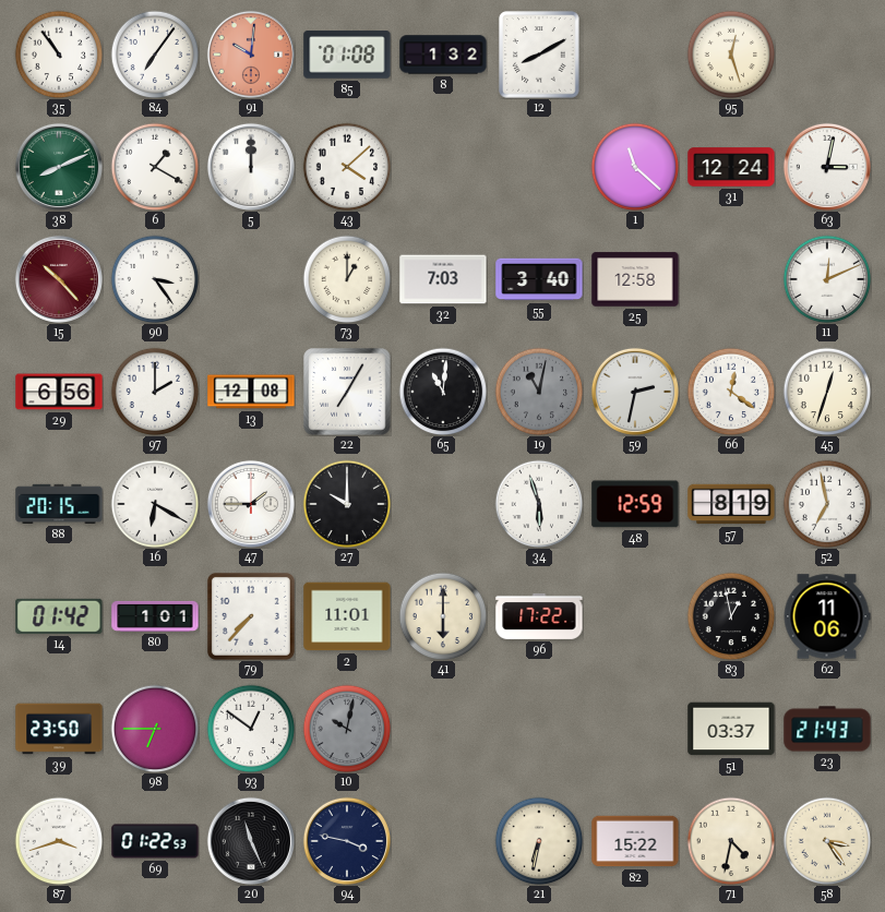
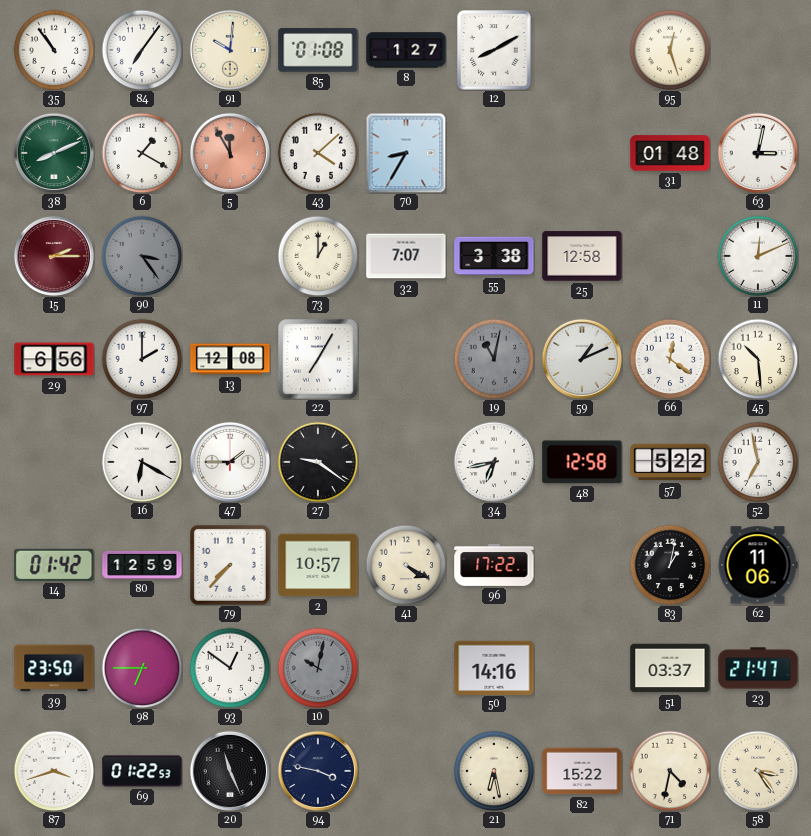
91 dial: salmon -> cream
8: 1:32 -> 1:27
5: 12:00 -> 11:55
5 dial: white -> salmon
70: none -> 8:35
1: 11:22 -> none
31: 12:24 -> 01:48
15: 10:23 -> 2:15
90 dial: white -> grey
32: 7:03 -> 7:07
55: 3:40 -> 3:38
65: 11:01 -> none
59: 2:32 -> 1:11
45: 12:33 -> 10:29
88: 20:15 -> none
27: 10:00 -> 9:21
34: 5:57 -> 6:43
48: 12:59 -> 12:58
57: 8:19 -> 5:22
80: 1:01 -> 12:59
2: 11:01 -> 10:57
41: 6:00 -> 4:20
83: 12:58 -> 1:02
50: none -> 14:16
23: 21:43 -> 21:47
21: 6:32 -> 6:28
